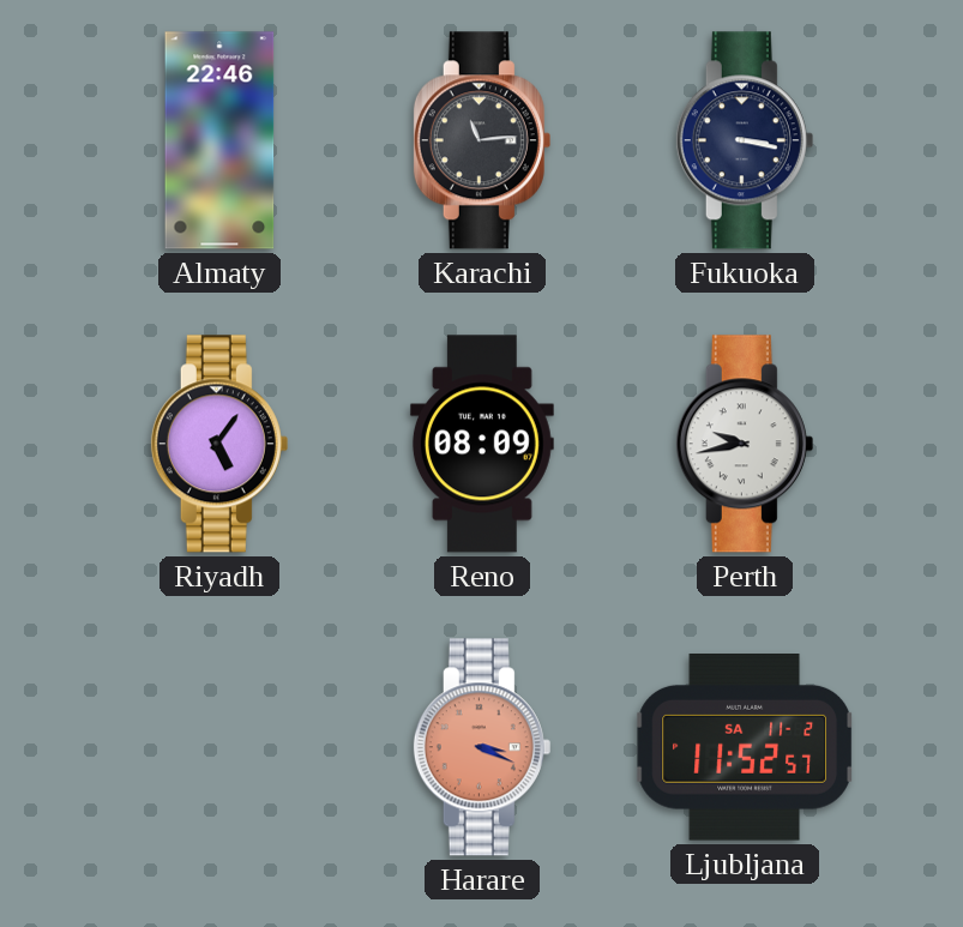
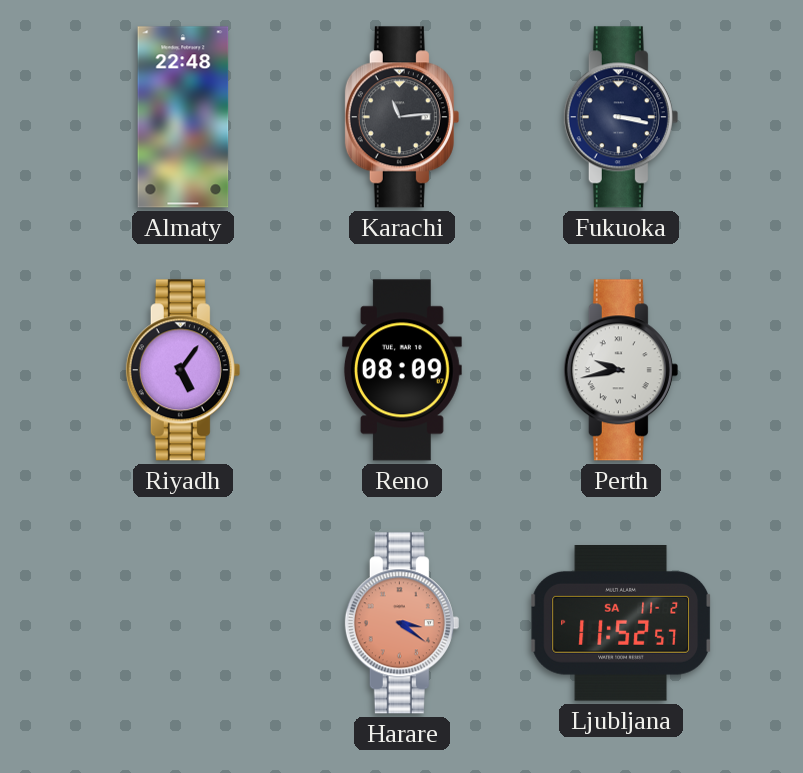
Almaty: 22:46 -> 22:48
Harare: 3:19 -> 3:21
